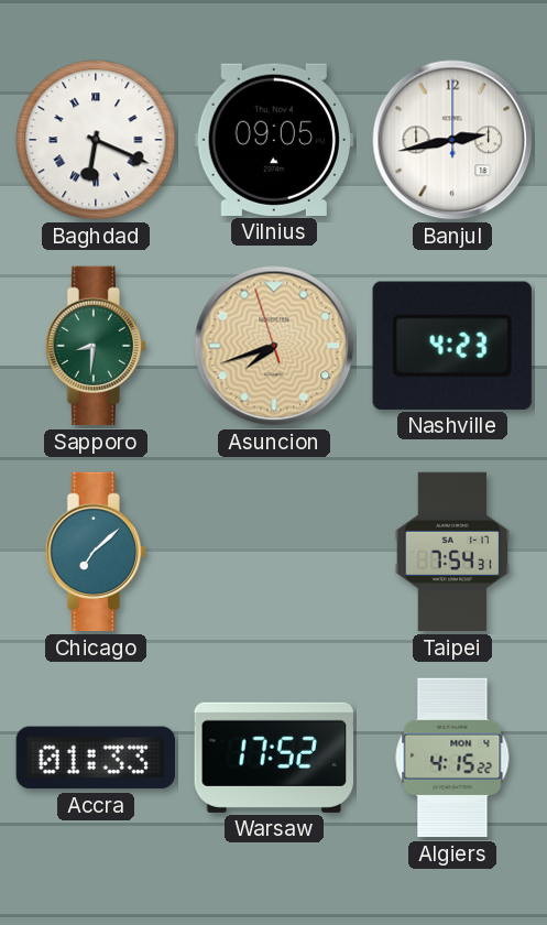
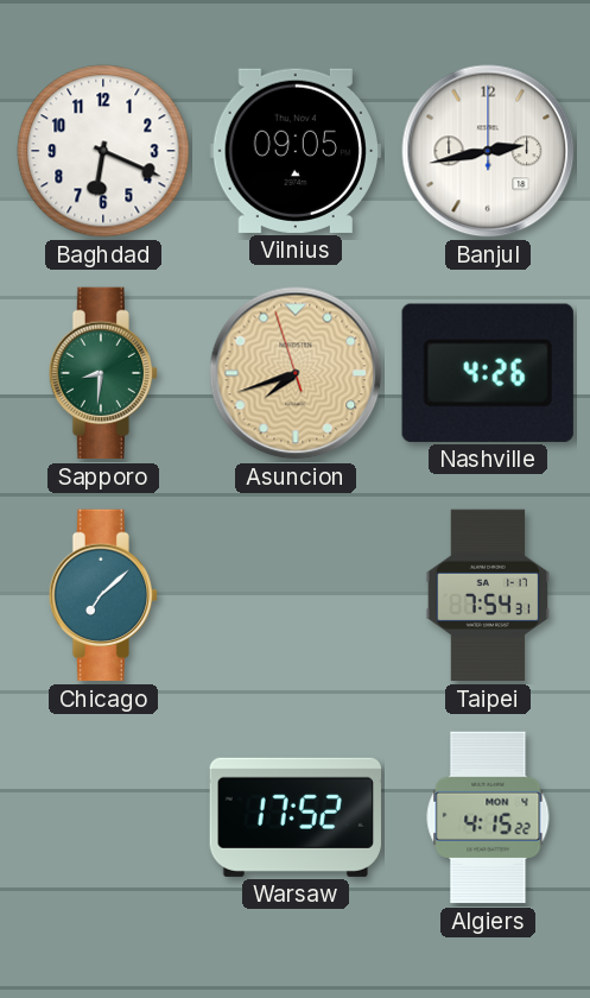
Baghdad numerals: Roman -> Arabic
Nashville: 4:23 -> 4:26
Accra: 01:33 -> none
